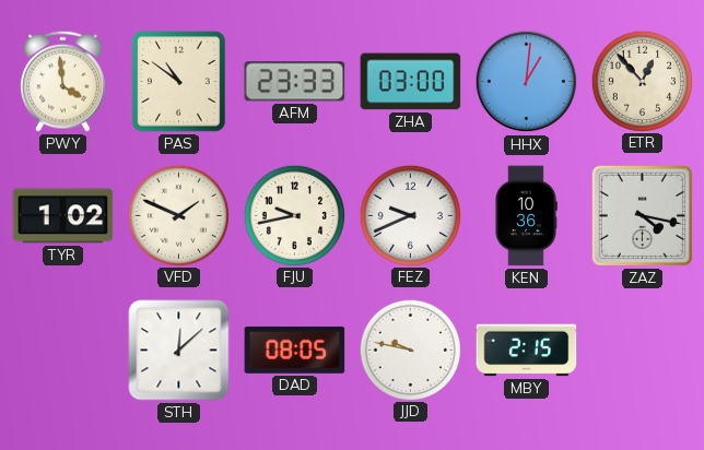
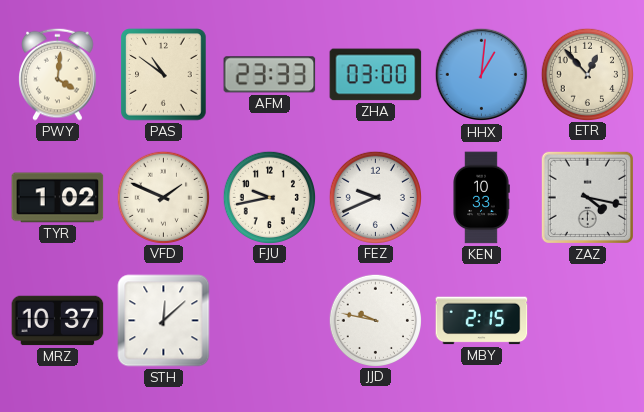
PWY: 3:59 -> 4:01
KEN: 10:36 -> 10:33
MRZ: none -> 10:37
DAD: 08:05 -> none
